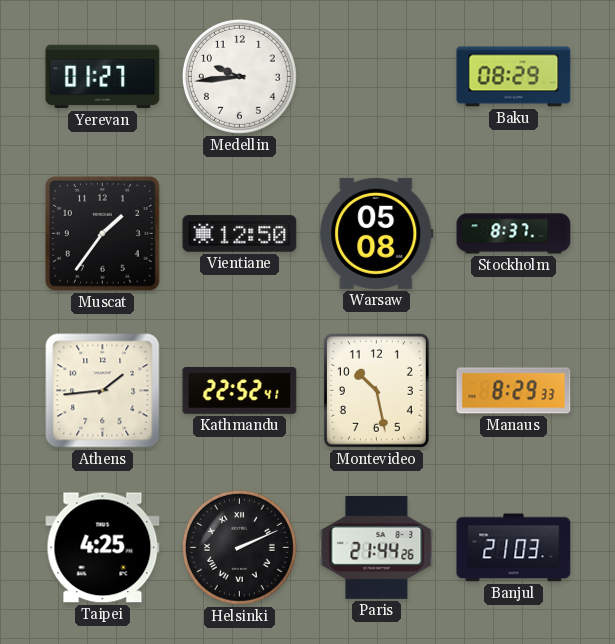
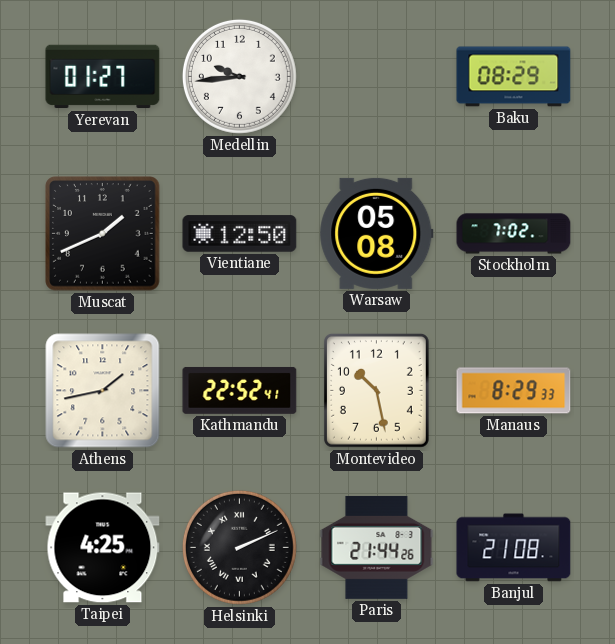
Muscat: 1:36 -> 1:41
Stockholm: 8:37 -> 7:02
Athens: 1:44 -> 1:43
Banjul: 21:03 -> 21:08
